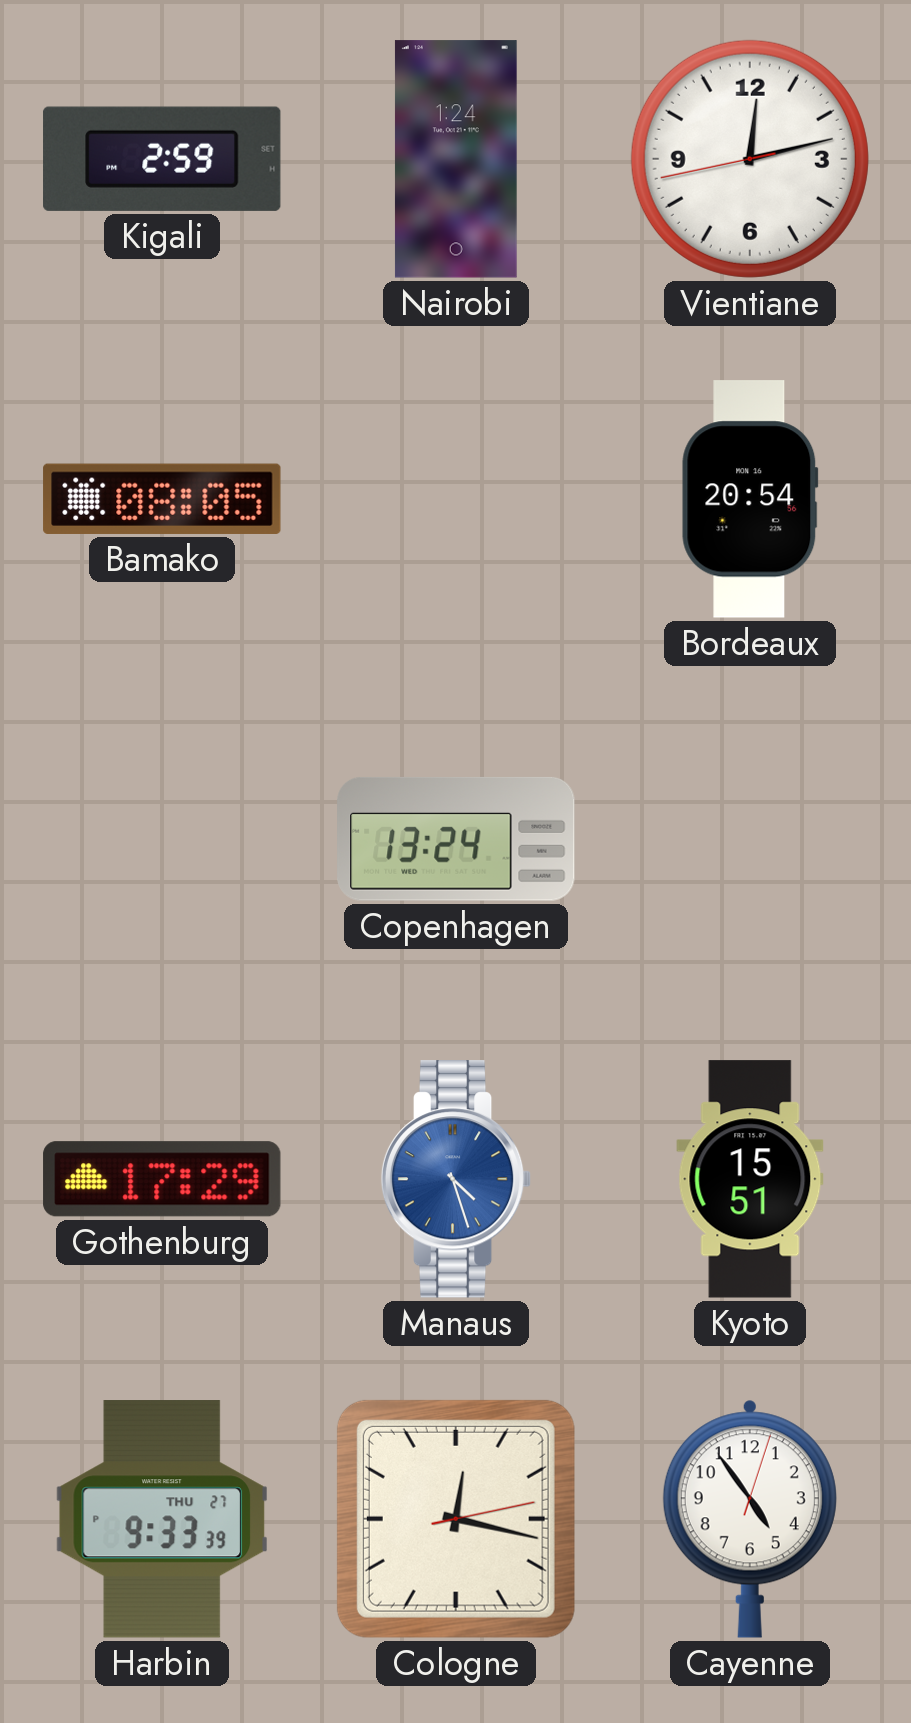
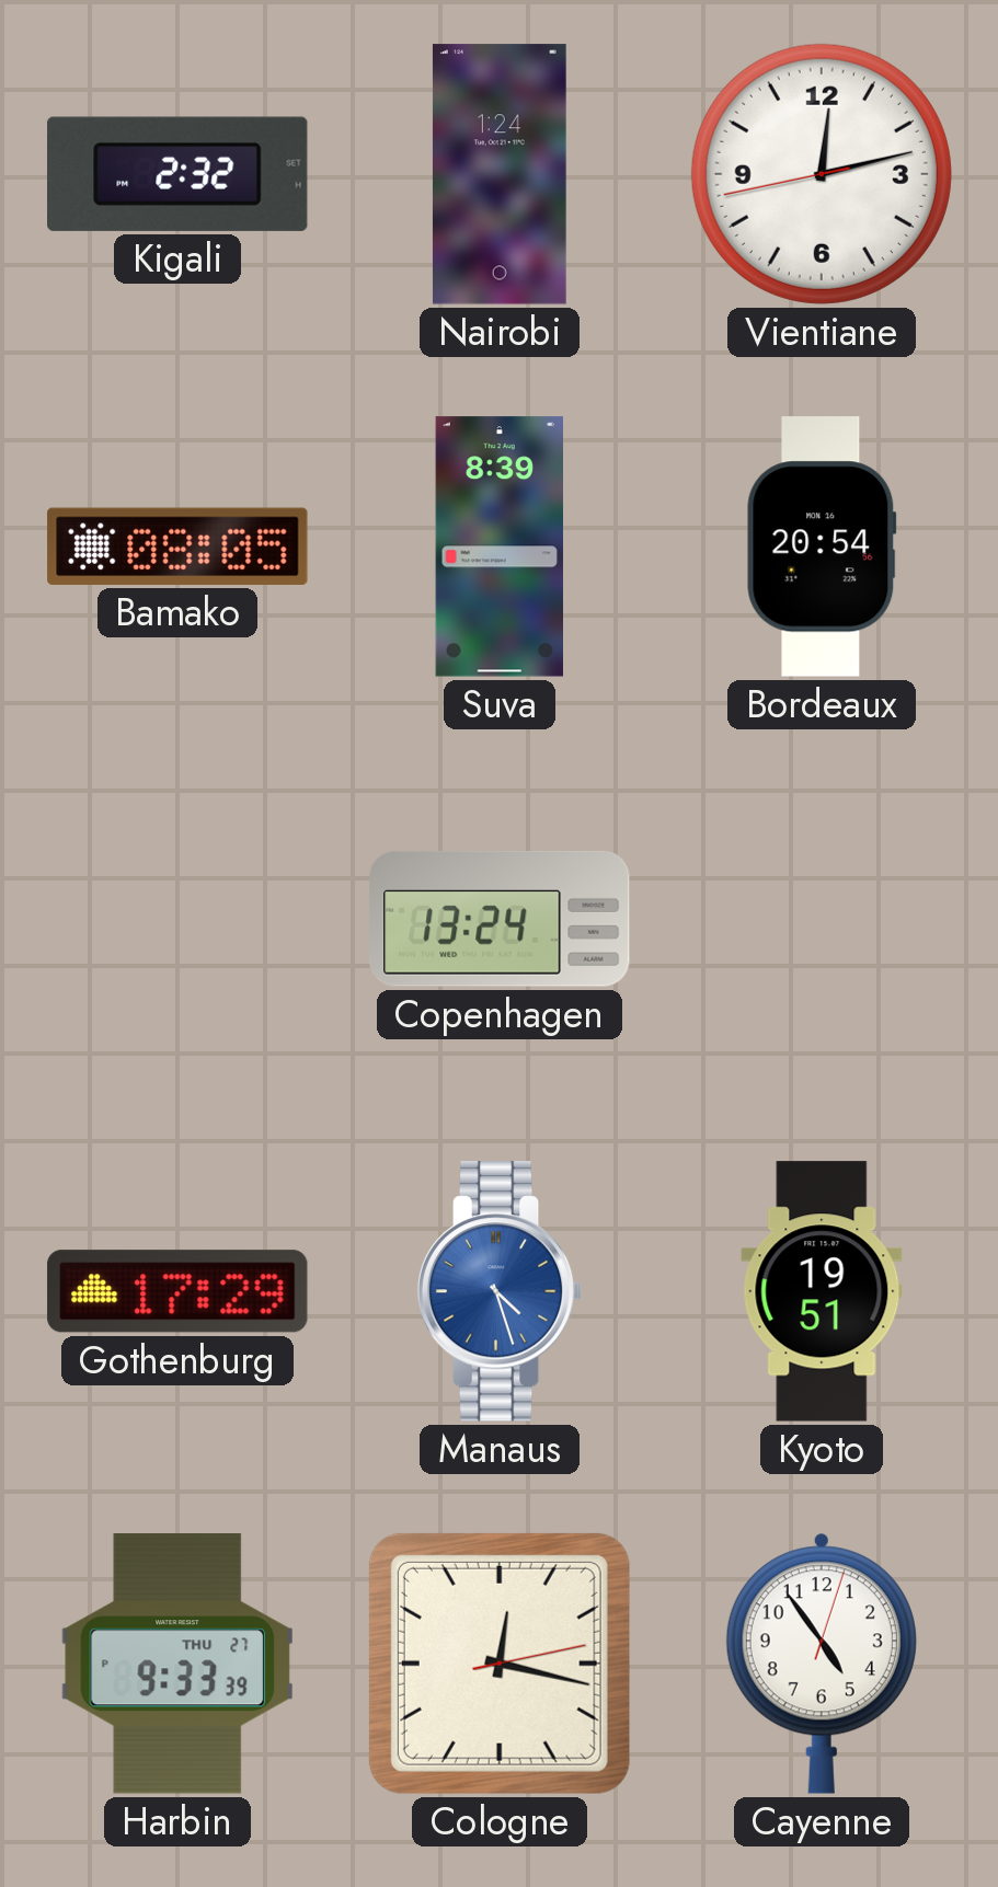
Kigali: 2:59 -> 2:32
Suva: none -> 8:39
Kyoto: 15:51 -> 19:51
